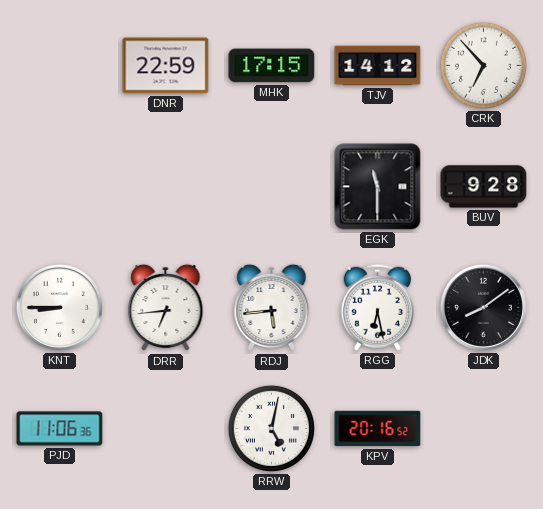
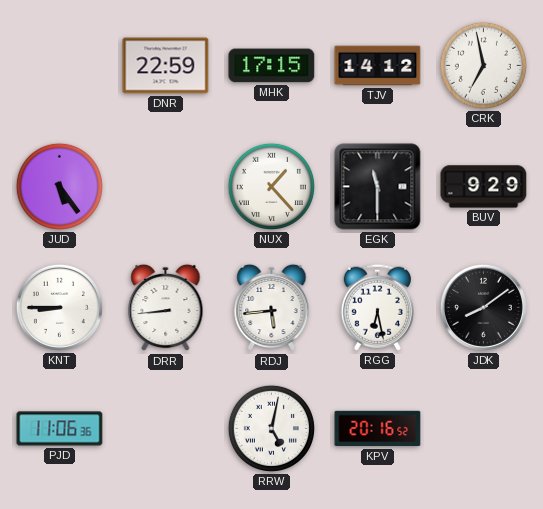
CRK: 6:53 -> 6:58
JUD: none -> 5:24
NUX: none -> 1:23
BUV: 9:28 -> 9:29
DRR: 6:44 -> 8:44
